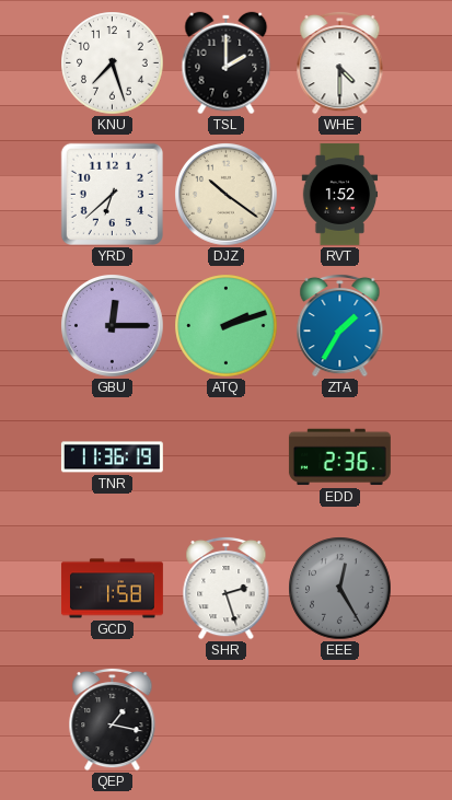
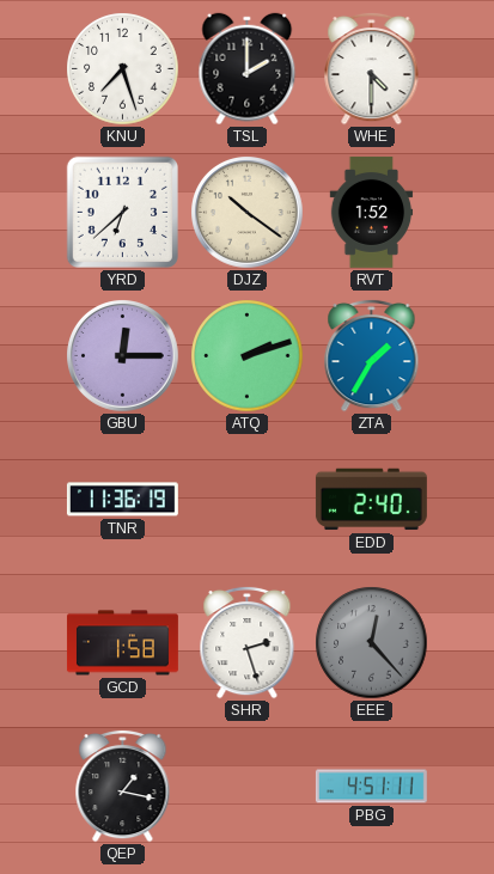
EDD: 2:36 -> 2:40
EEE: 12:25 -> 12:23
PBG: none -> 4:51
